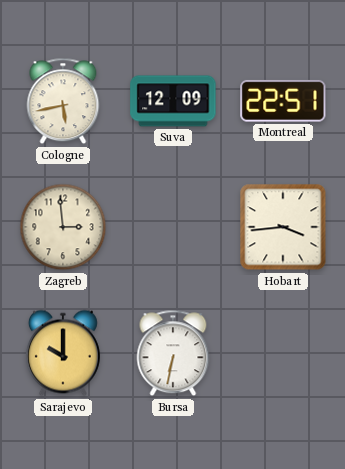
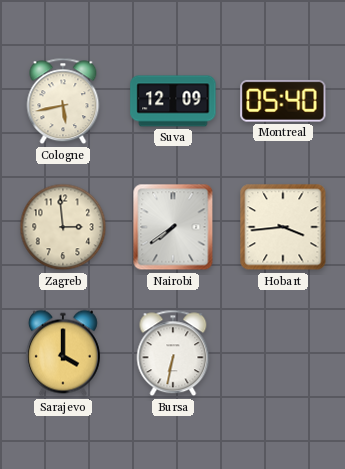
Montreal: 22:51 -> 05:40
Nairobi: none -> 7:39
Sarajevo: 10:00 -> 4:00
